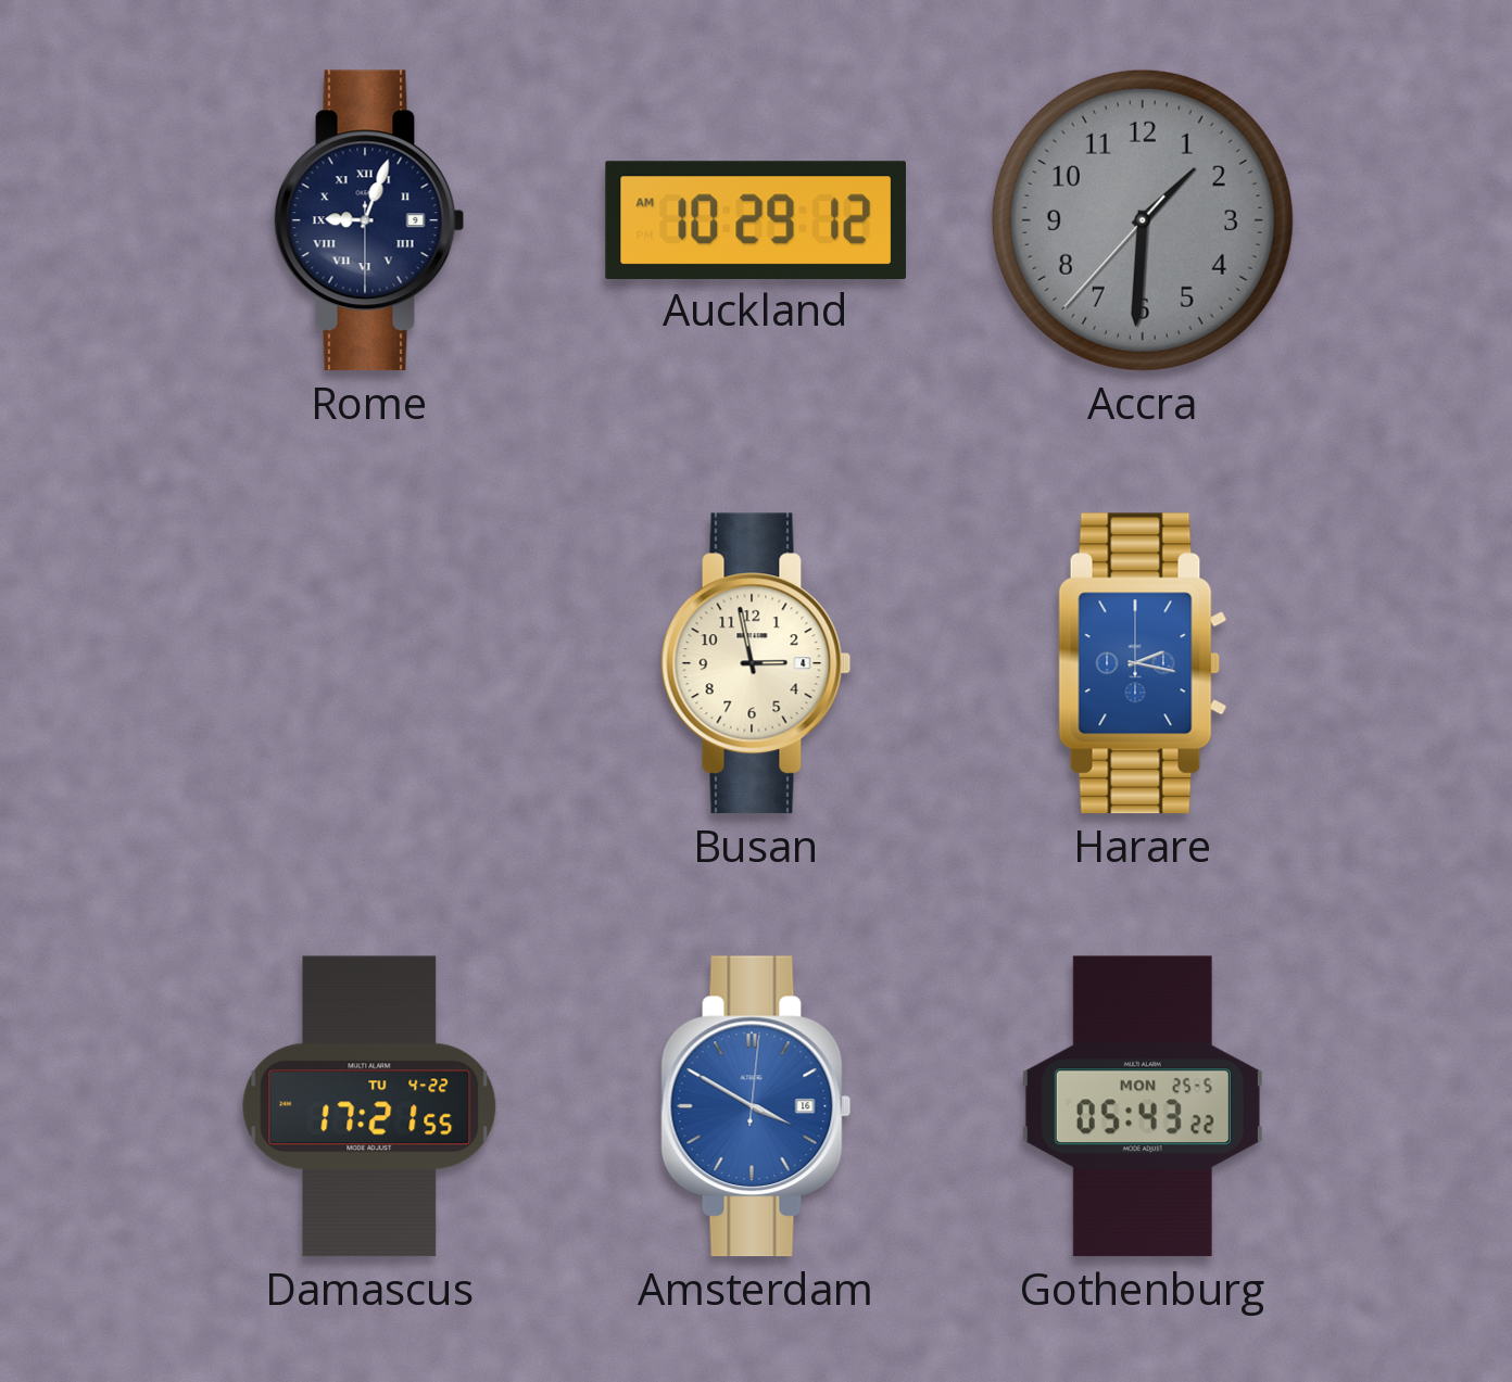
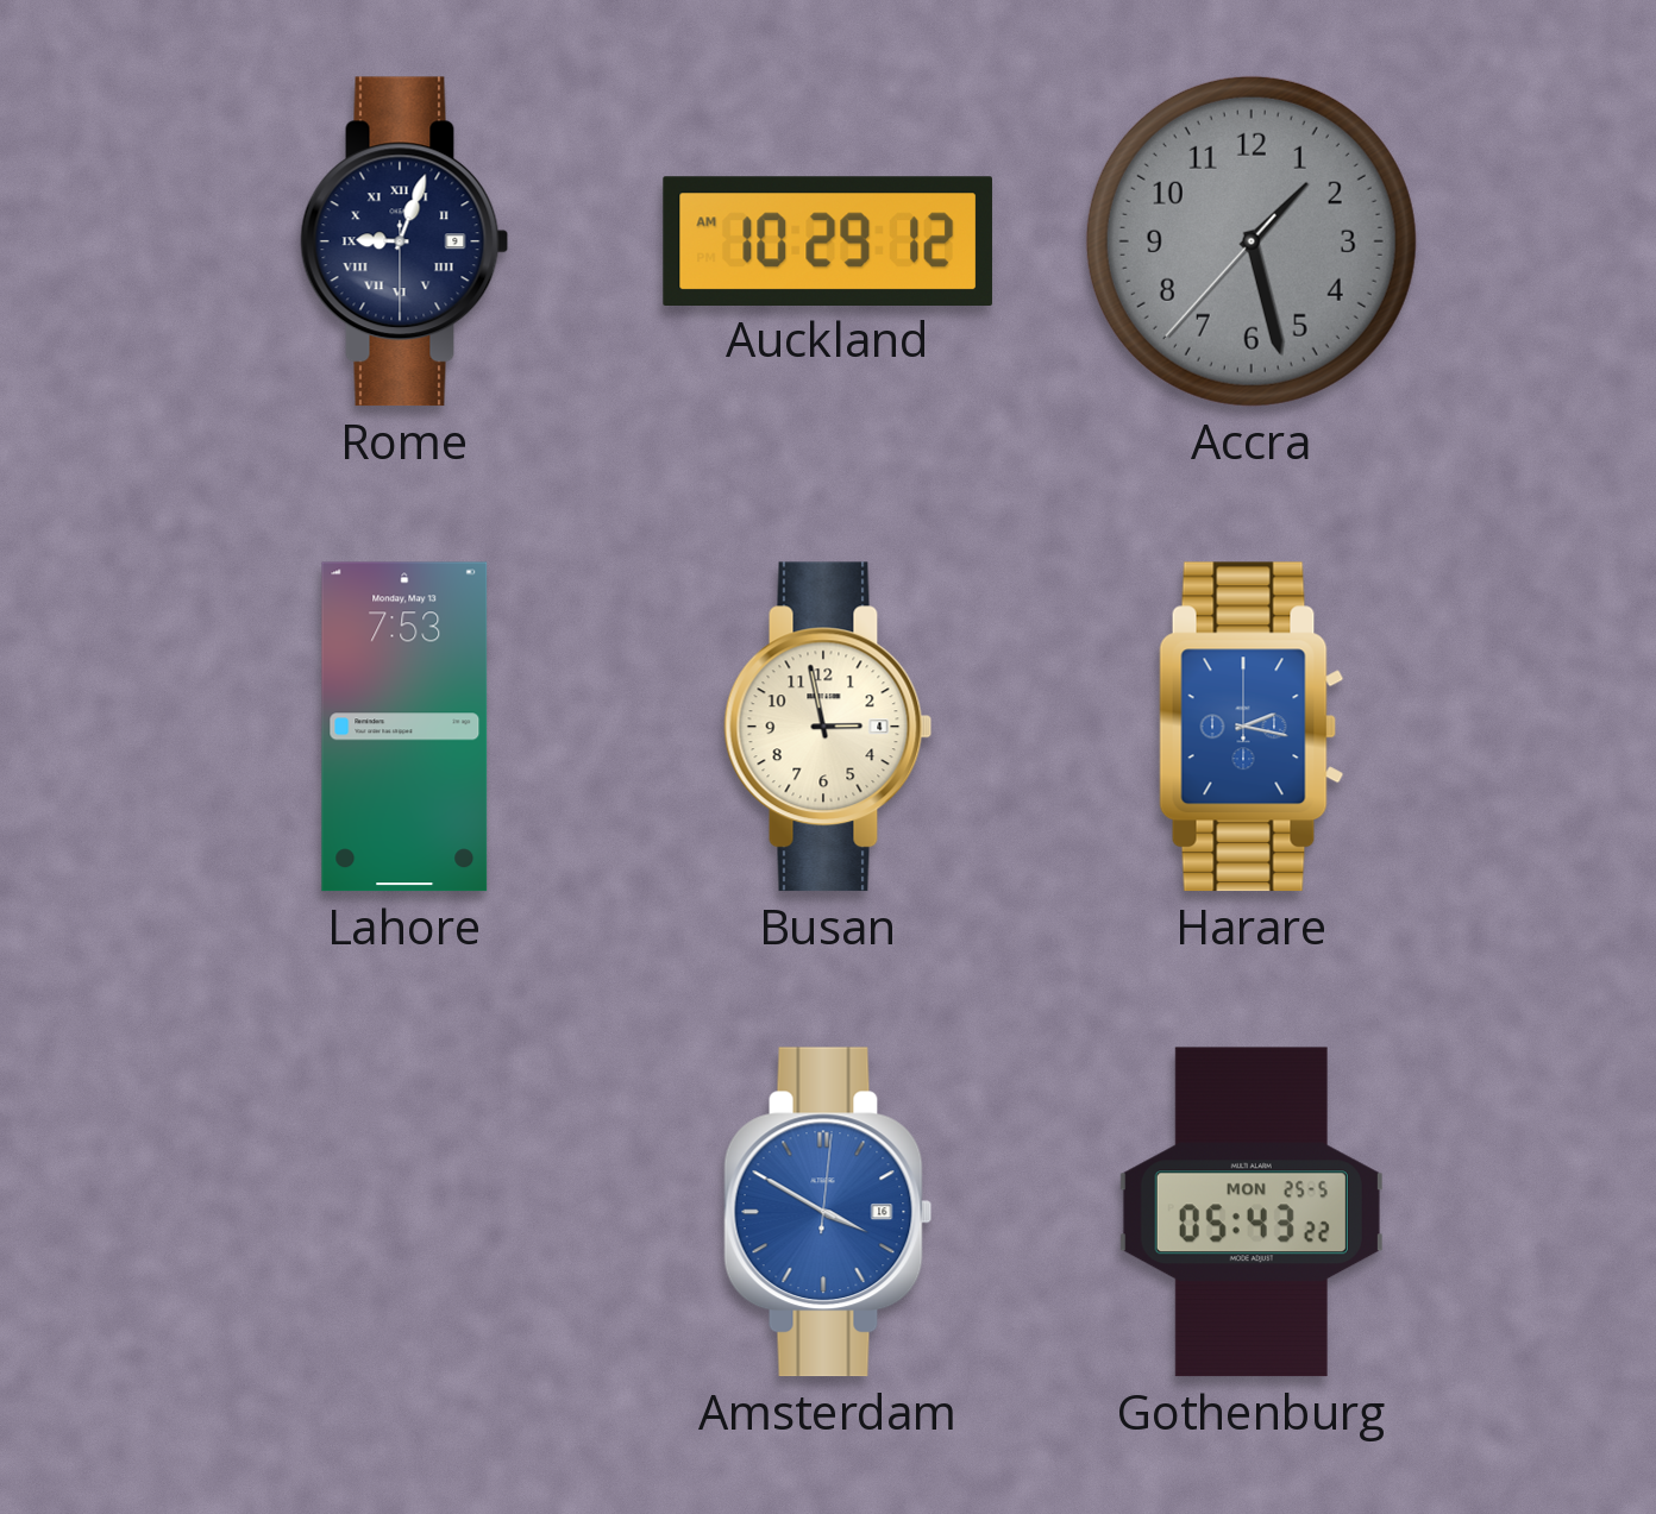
Accra: 1:30 -> 1:27
Lahore: none -> 7:53
Damascus: 17:21 -> none
